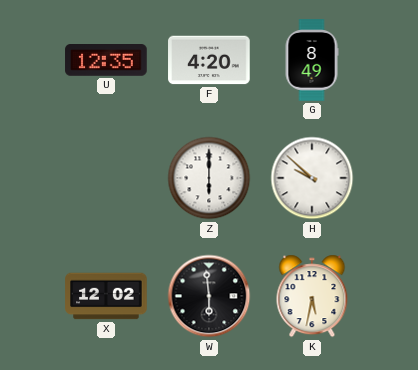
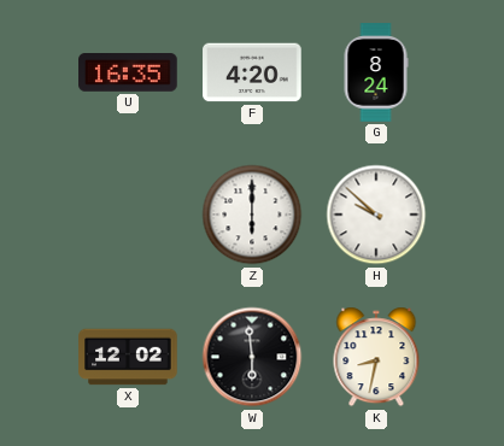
U: 12:35 -> 16:35
G: 8:49 -> 8:24
K: 5:32 -> 8:32
